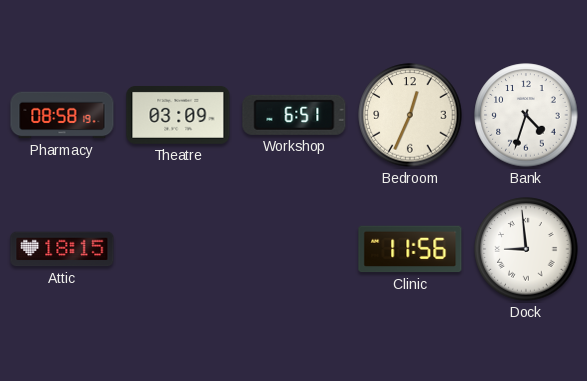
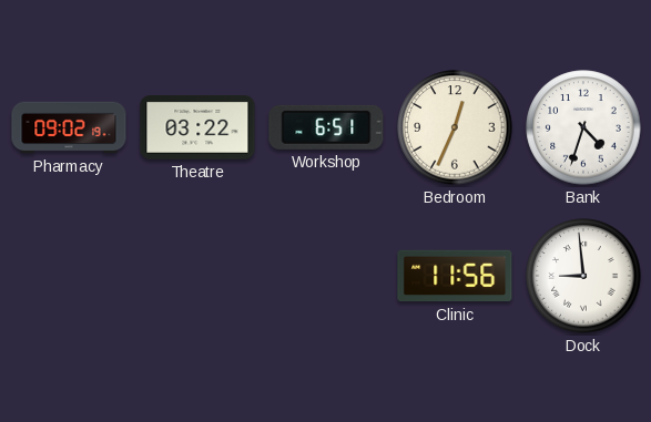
Pharmacy: 08:58 -> 09:02
Theatre: 03:09 -> 03:22
Attic: 18:15 -> none
